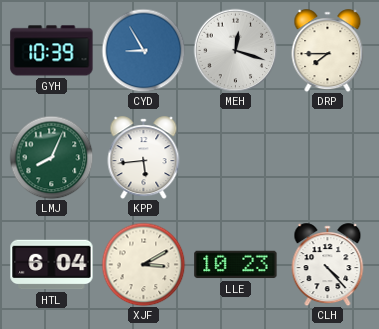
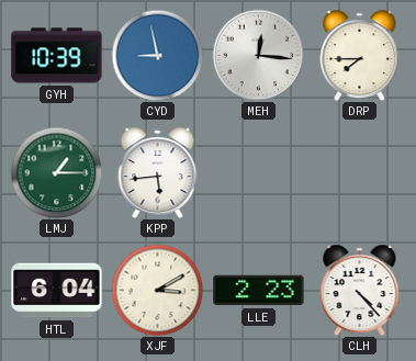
CYD: 8:55 -> 8:58
MEH: 12:18 -> 12:16
LMJ: 8:04 -> 1:15
LLE: 10:23 -> 2:23
